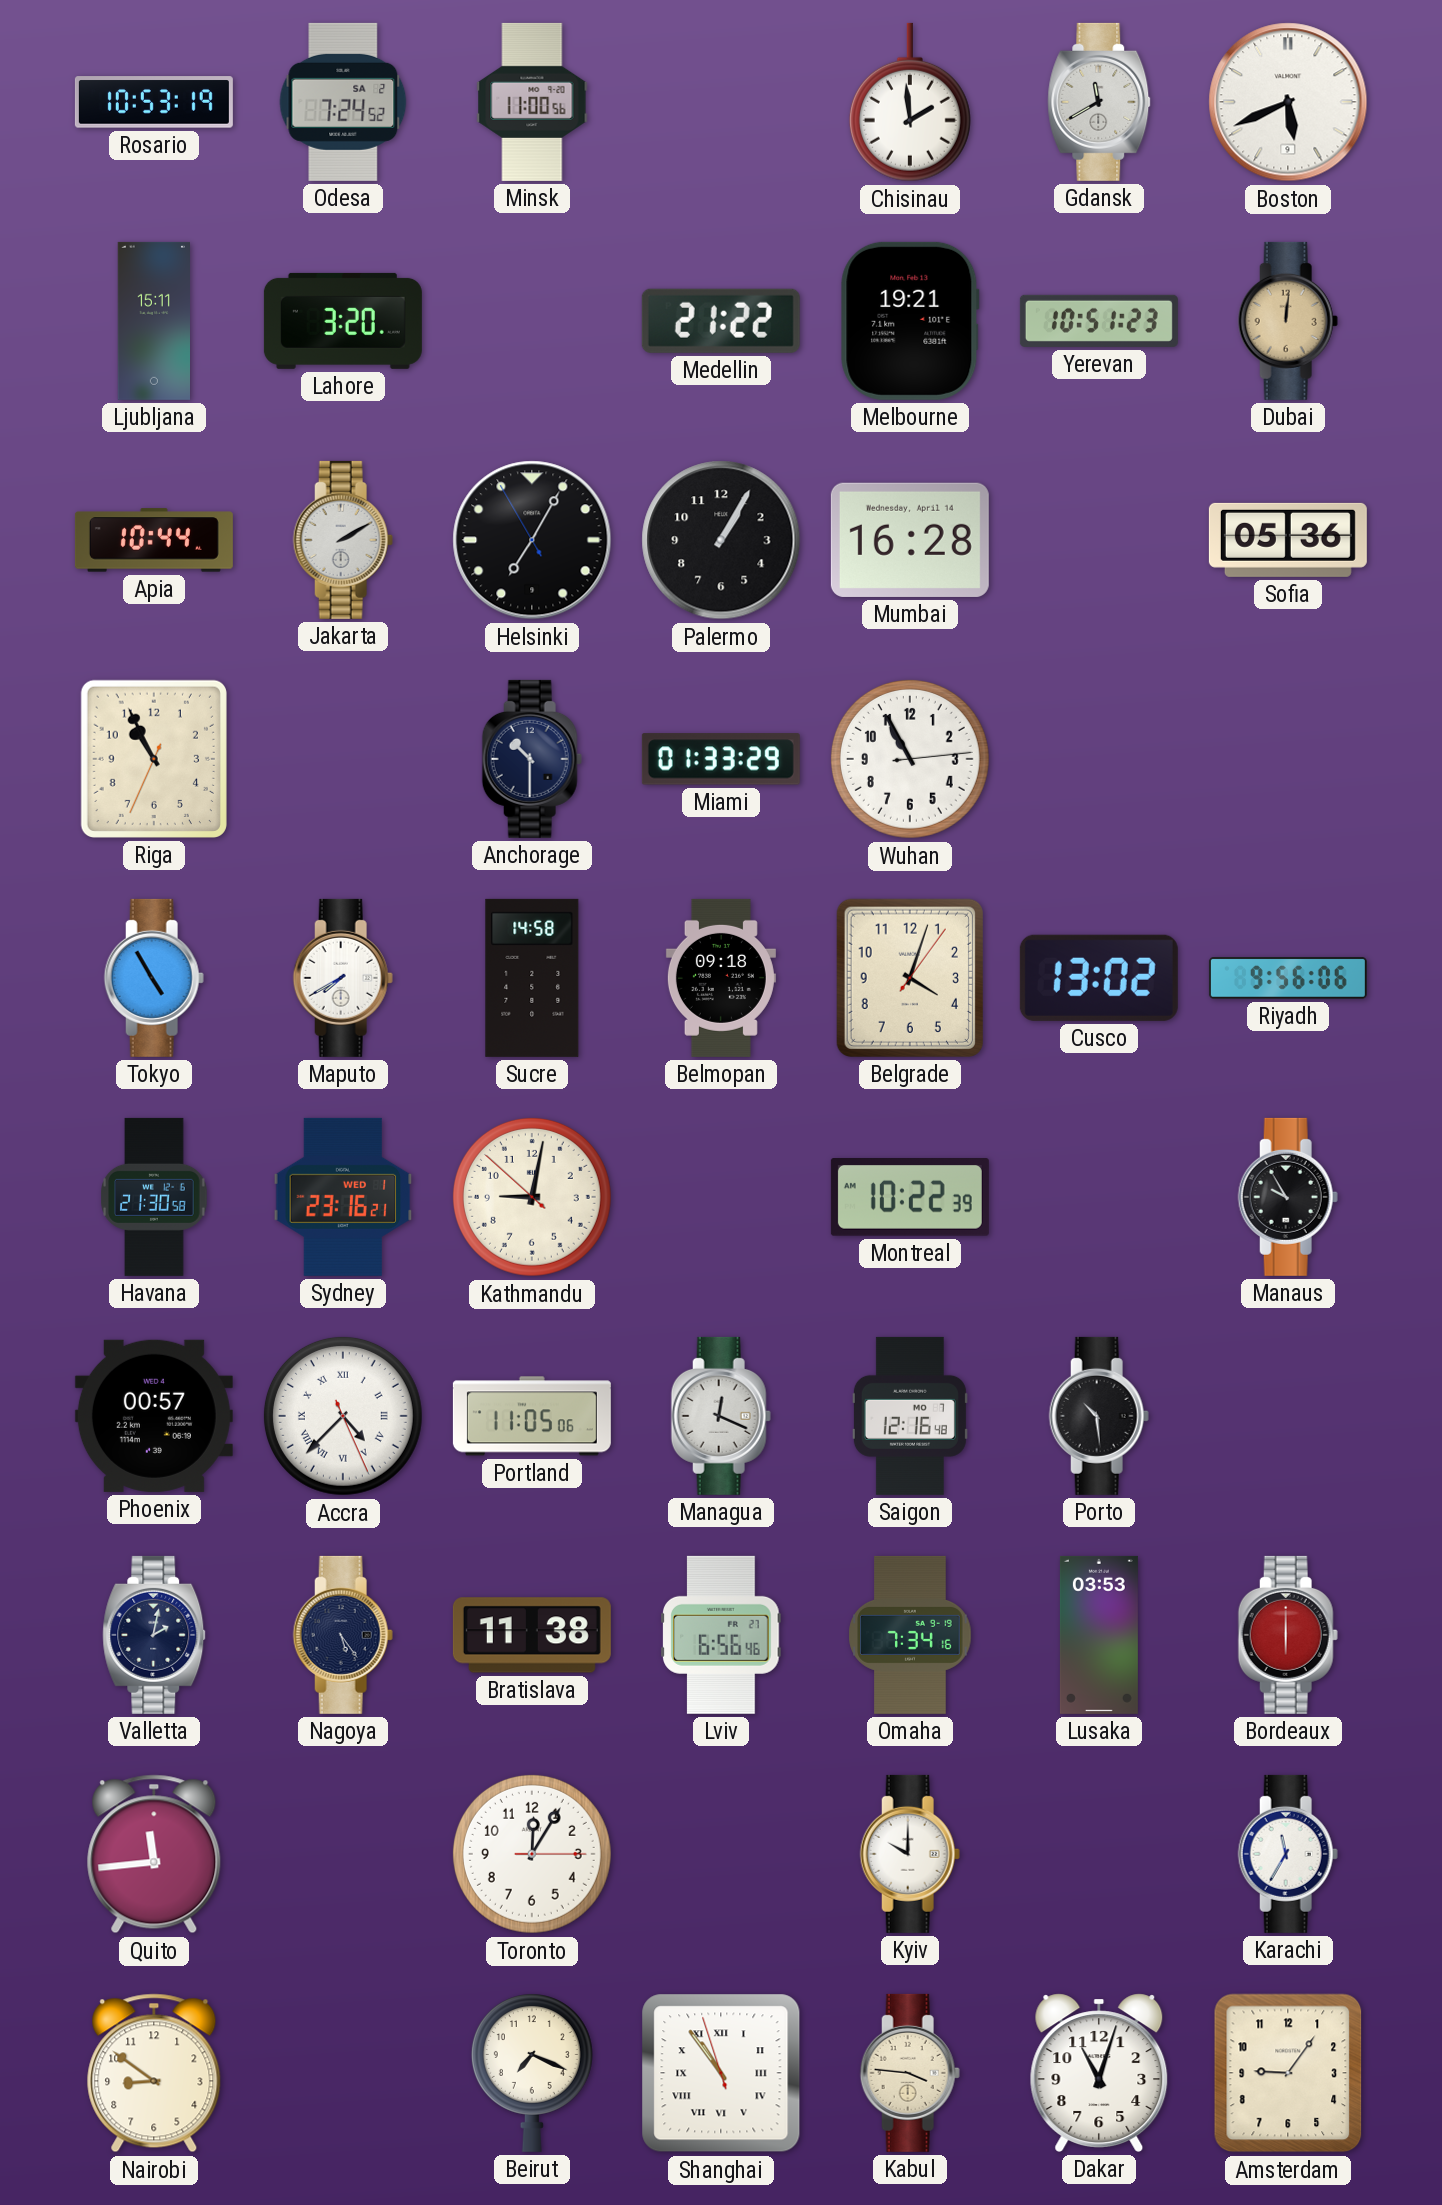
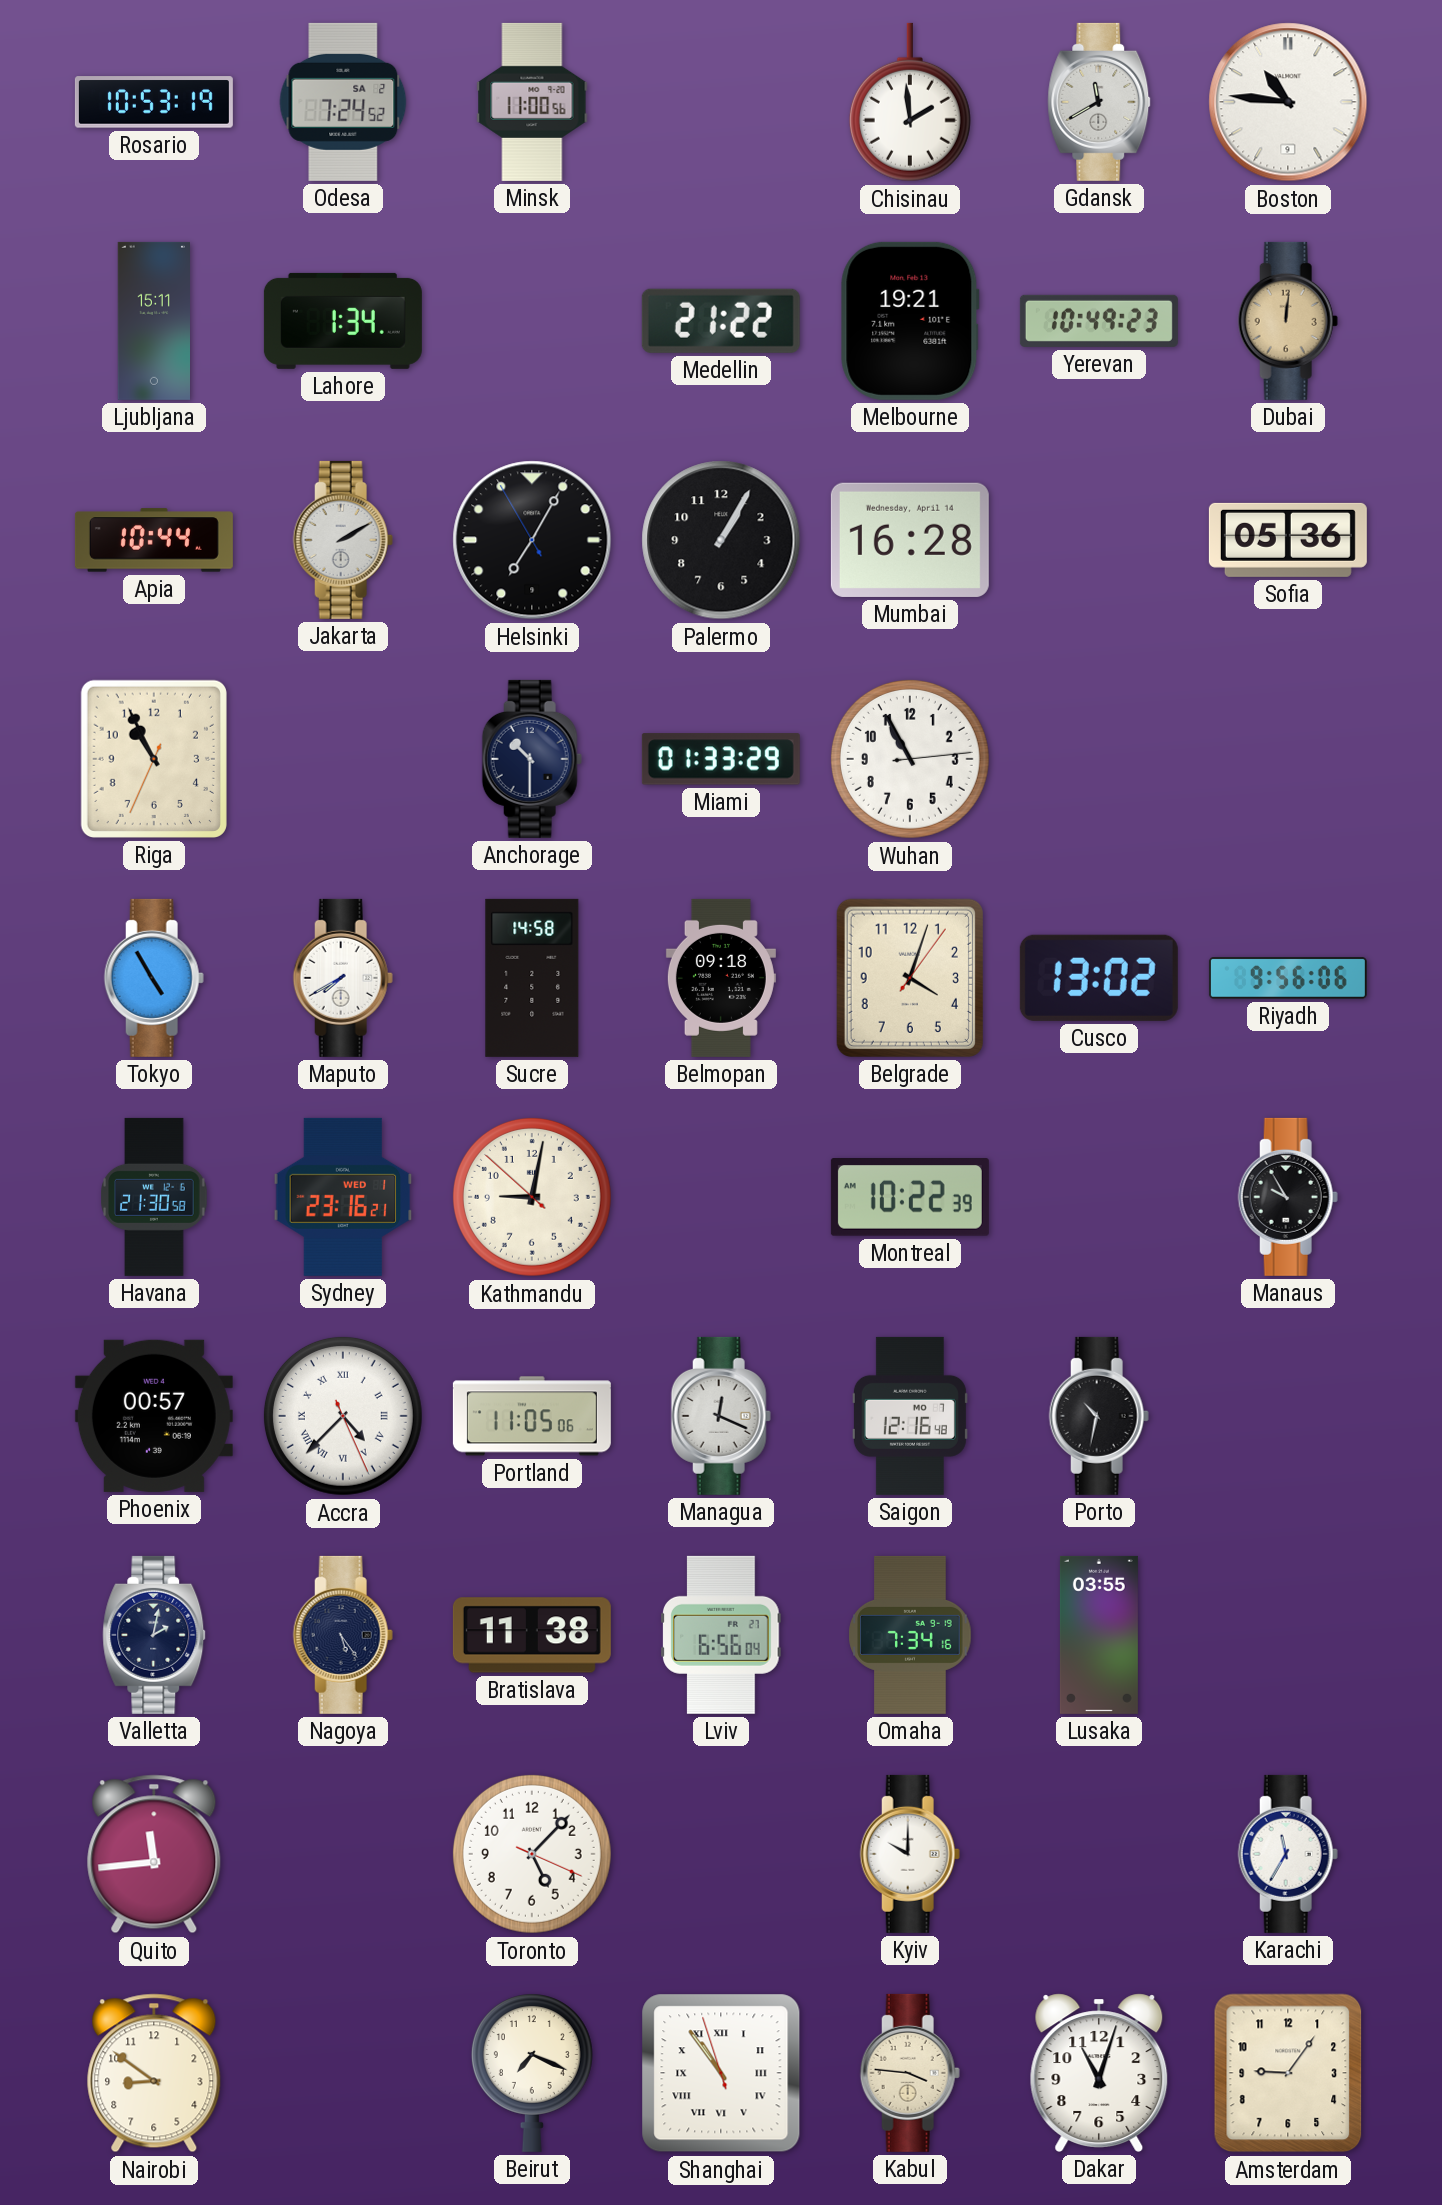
Boston: 5:41 -> 10:46
Lahore: 3:20 -> 1:34
Yerevan: 10:51 -> 10:49
Porto: 10:29 -> 10:32
Lviv: 6:56:46 -> 6:56:04
Lusaka: 03:53 -> 03:55
Bordeaux: 6:00 -> none
Toronto: 12:05 -> 5:07
